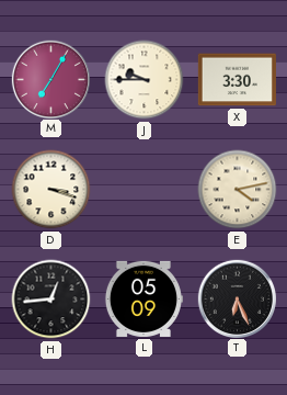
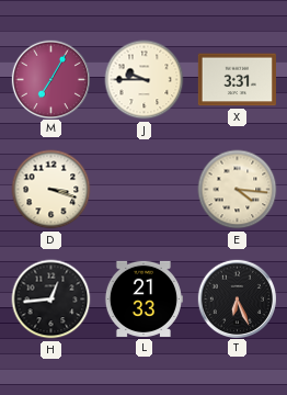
X: 3:30 -> 3:31
E: 4:13 -> 4:16
L: 05:09 -> 21:33
